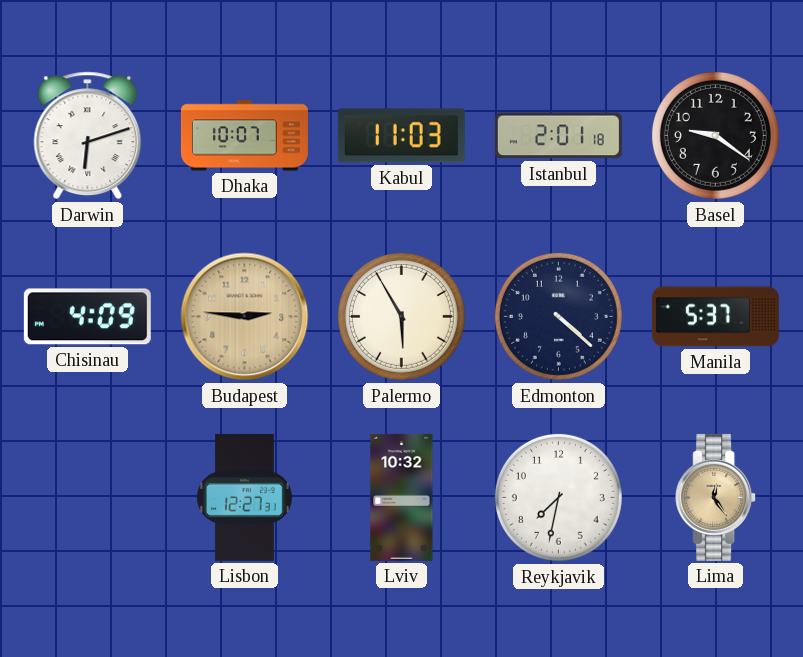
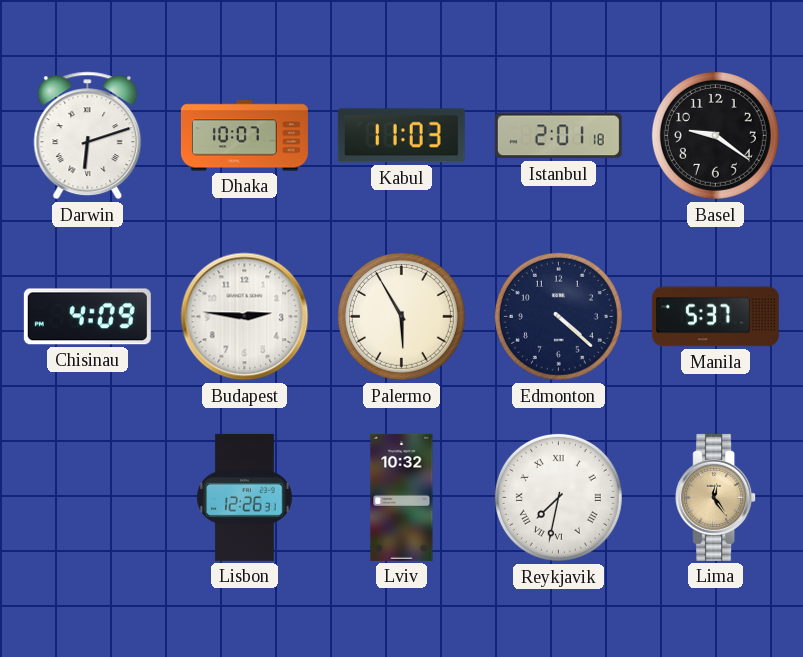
Budapest dial: champagne -> white
Lisbon: 12:27 -> 12:26
Reykjavik numerals: Arabic -> Roman
